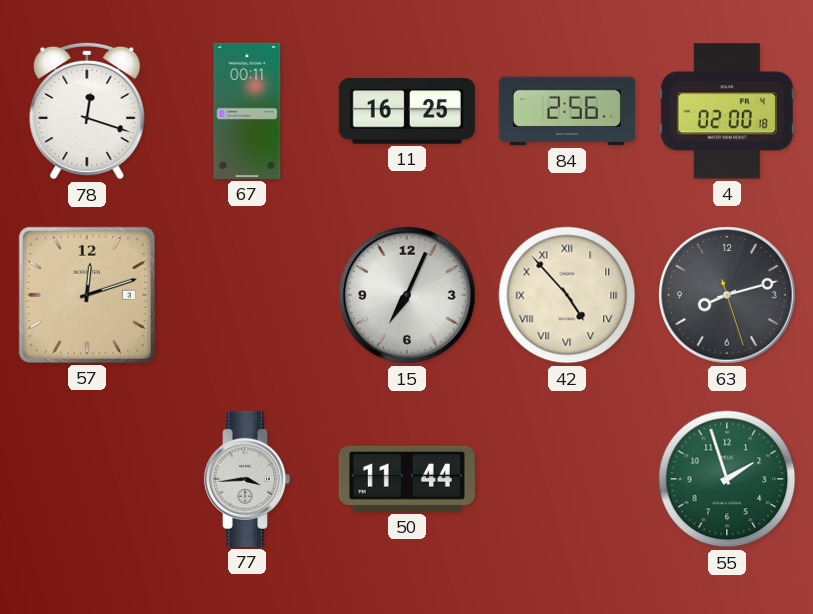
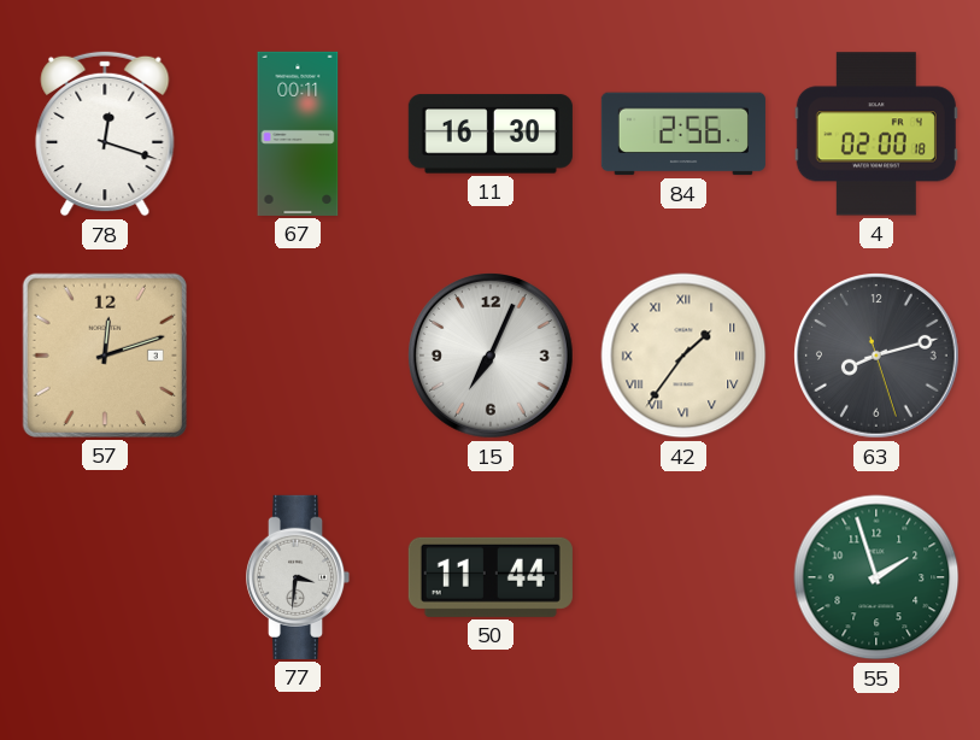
11: 16:25 -> 16:30
42: 4:53 -> 1:36
77: 3:44 -> 3:31
